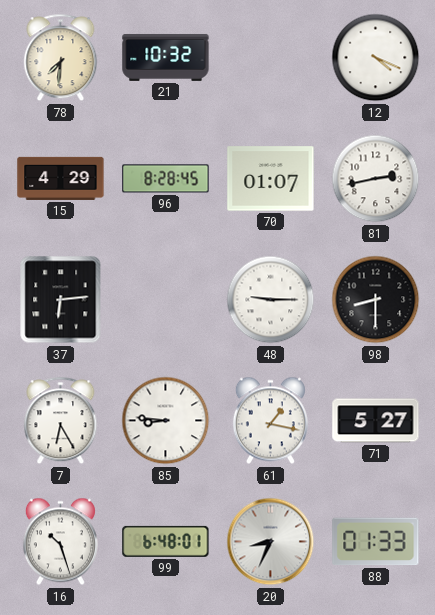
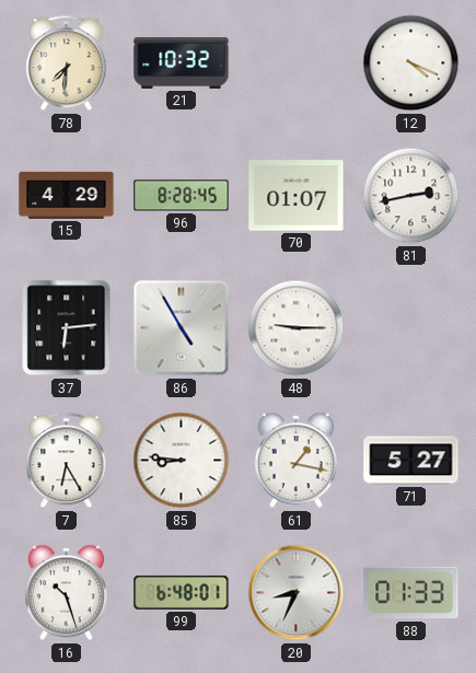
86: none -> 4:55
98: 8:30 -> none
